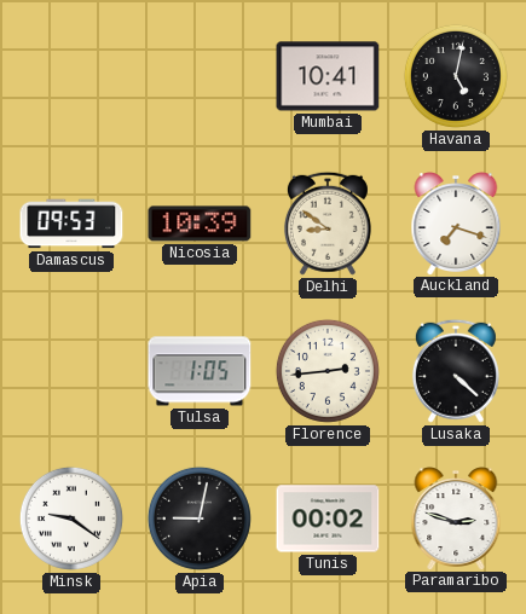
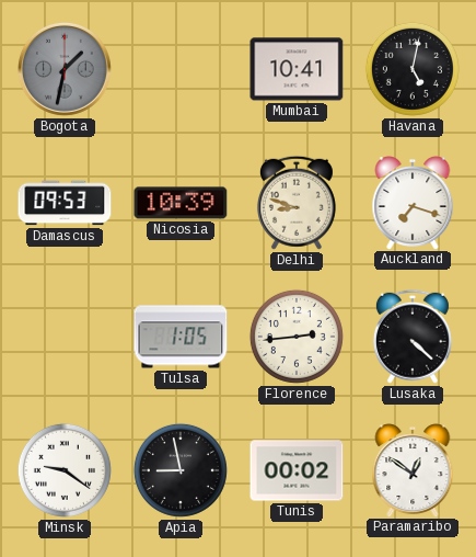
Bogota: none -> 1:32
Delhi: 8:51 -> 8:48
Apia: 9:02 -> 8:58
Paramaribo: 2:48 -> 12:51
